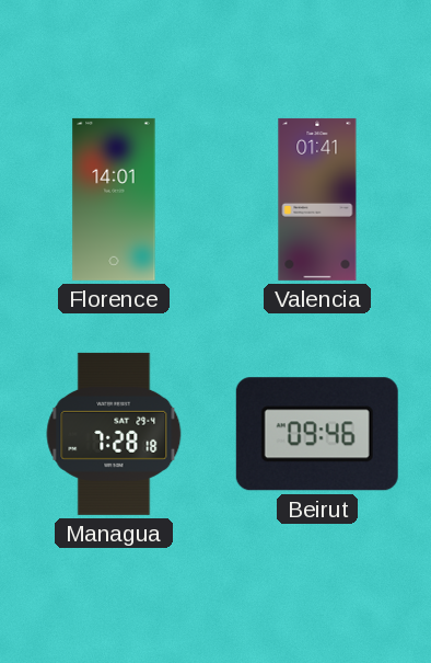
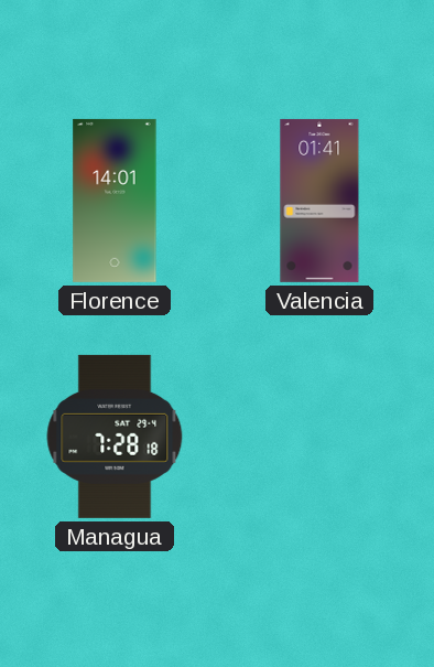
Beirut: 09:46 -> none
